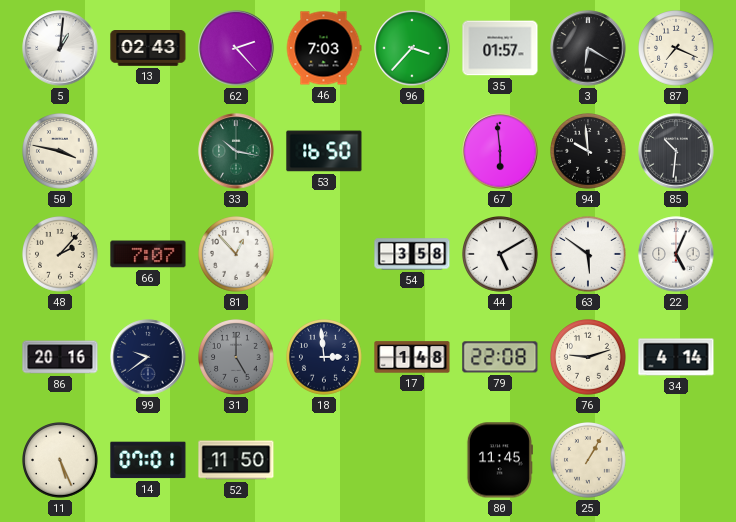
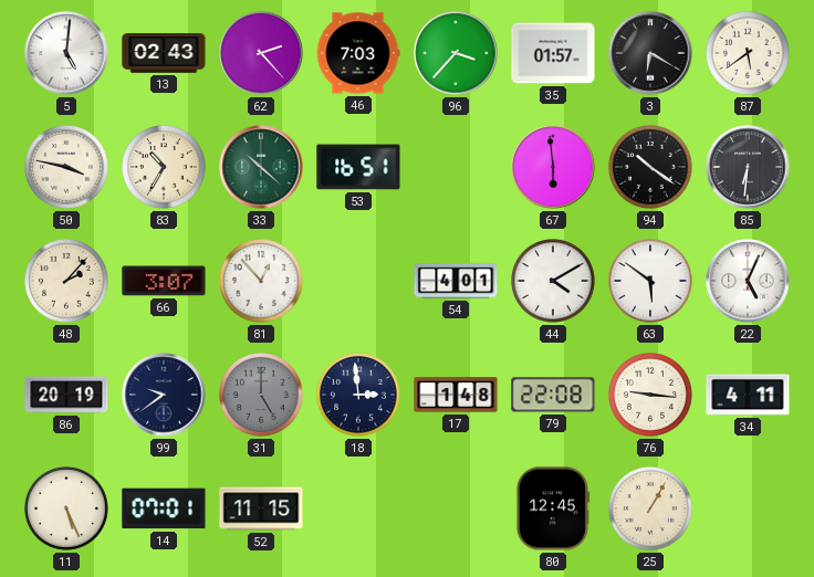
5: 1:01 -> 5:01
87: 7:19 -> 5:39
83: none -> 10:35
33: 10:17 -> 10:22
53: 16:50 -> 16:51
94: 9:59 -> 10:21
85: 10:31 -> 6:31
66: 7:07 -> 3:07
54: 3:58 -> 4:01
44: 5:10 -> 4:10
86: 20:16 -> 20:19
76: 9:12 -> 9:16
34: 4:14 -> 4:11
52: 11:50 -> 11:15
80: 11:45 -> 12:45
